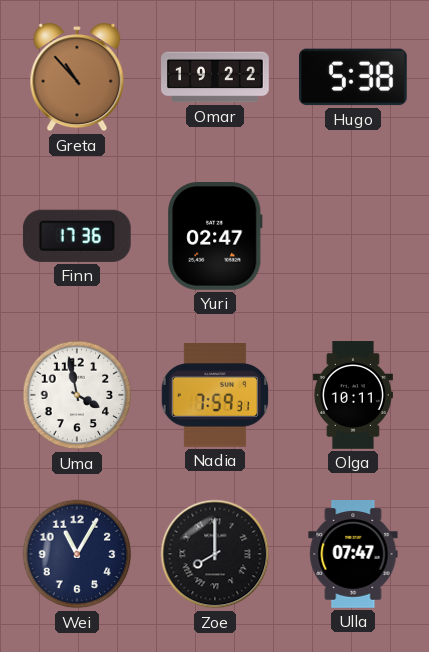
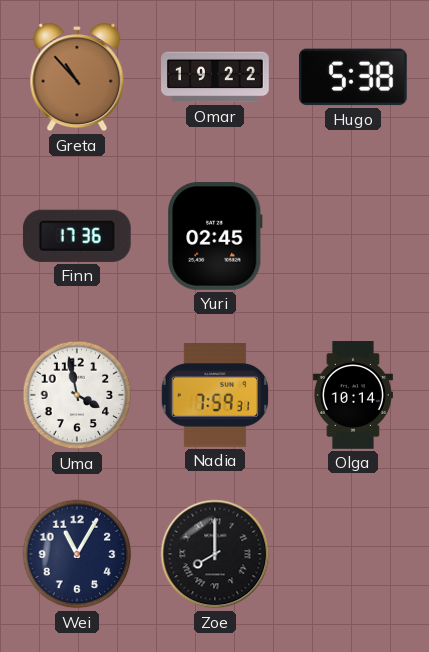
Yuri: 02:47 -> 02:45
Olga: 10:11 -> 10:14
Ulla: 07:47 -> none
